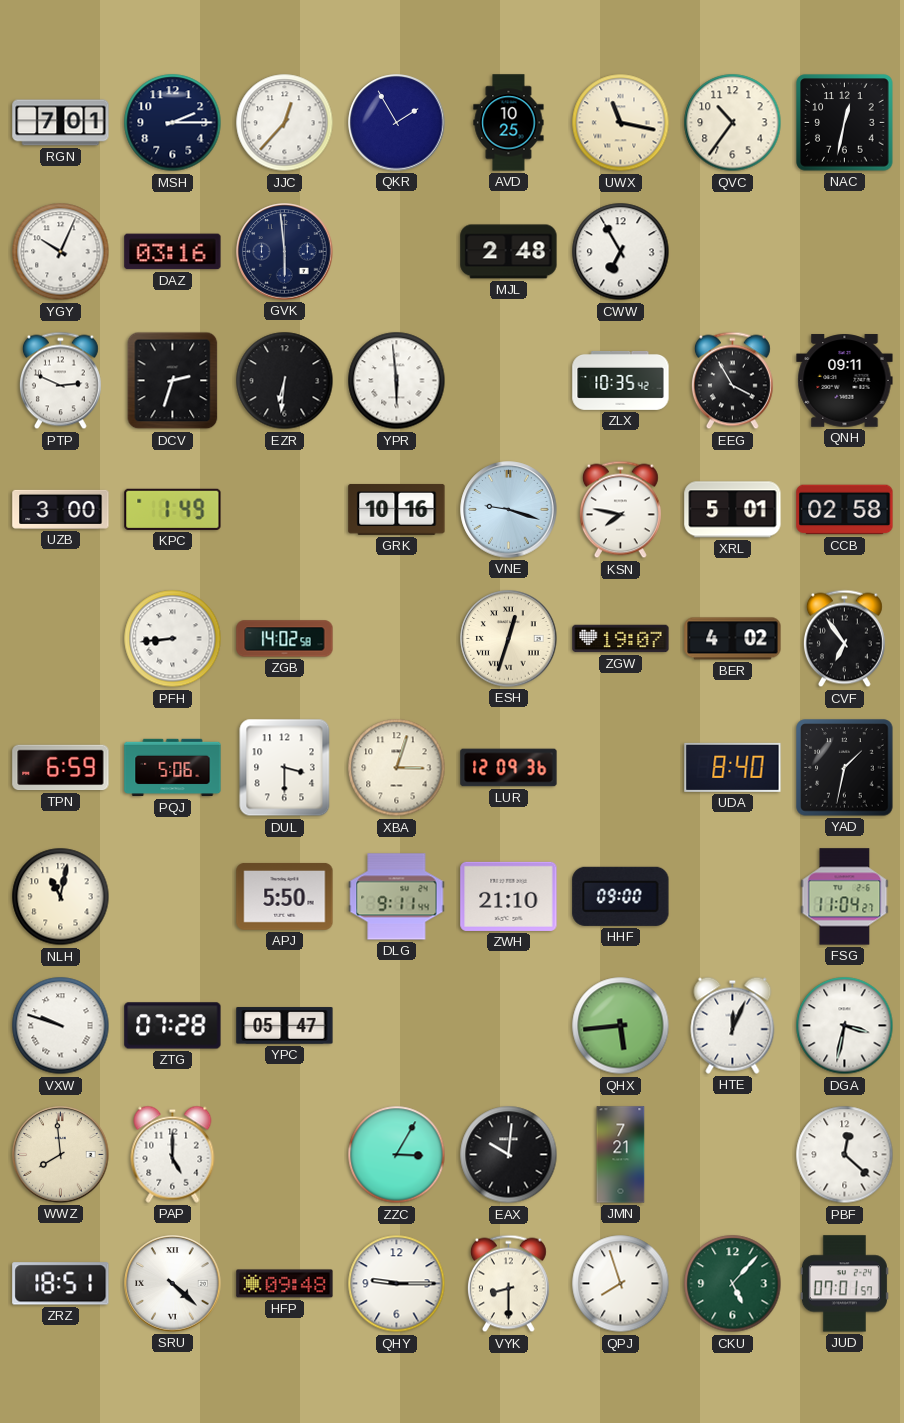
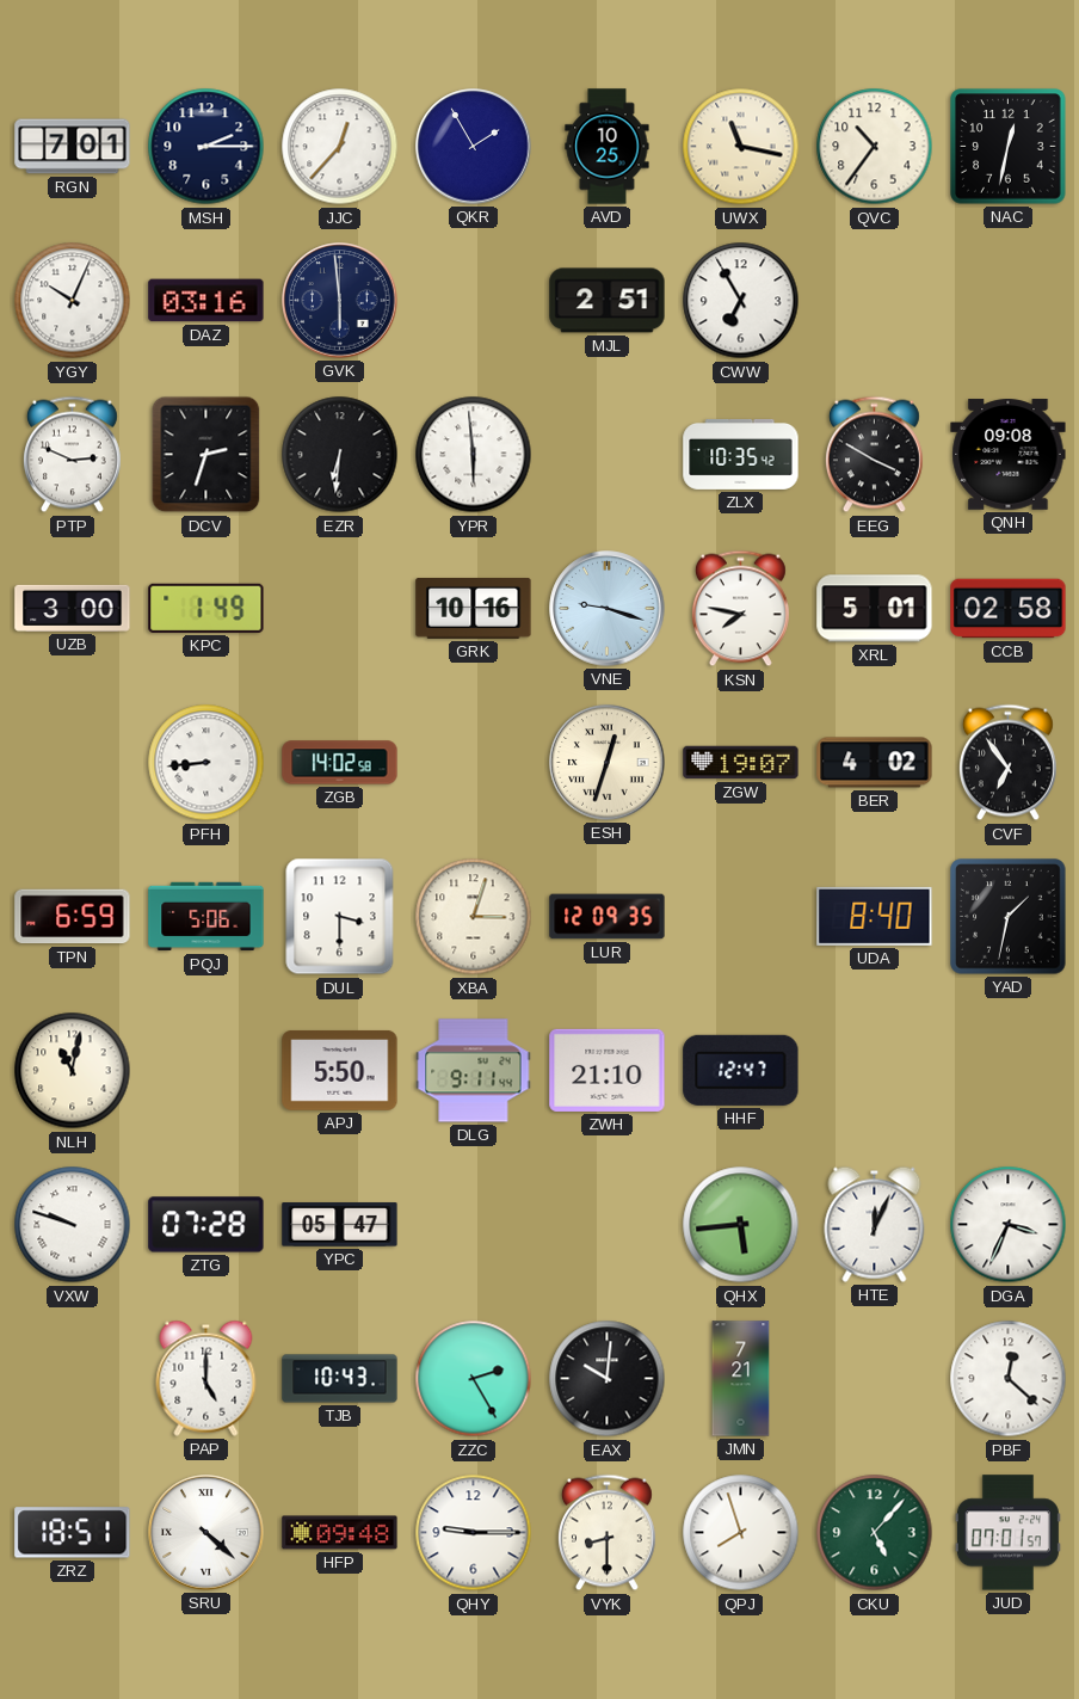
MJL: 2:48 -> 2:51
EEG: 3:55 -> 3:50
QNH: 09:11 -> 09:08
LUR: 12:09:36 -> 12:09:35
HHF: 09:00 -> 12:47
FSG: 11:04 -> none
DGA: 3:32 -> 3:34
WWZ: 7:59 -> none
TJB: none -> 10:43
ZZC: 3:05 -> 2:25
